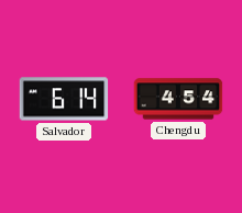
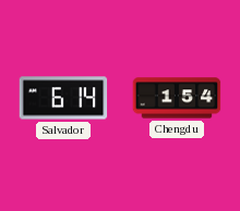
Chengdu: 4:54 -> 1:54
